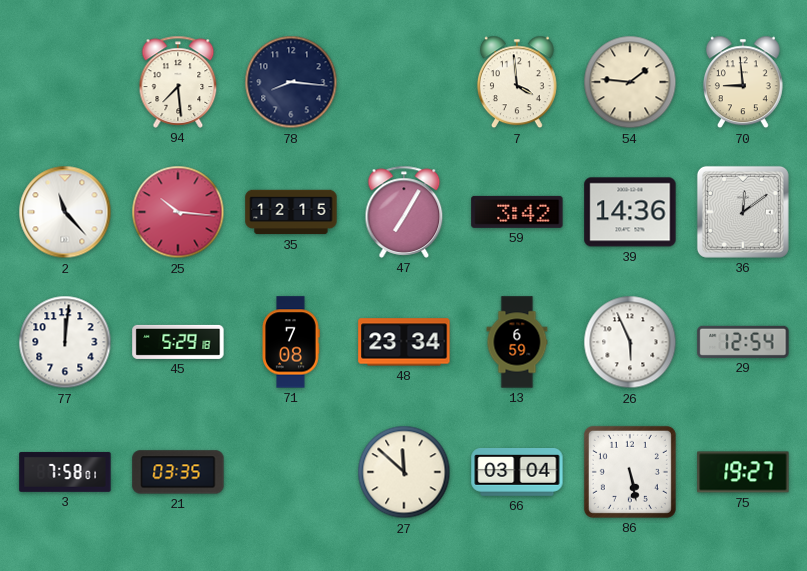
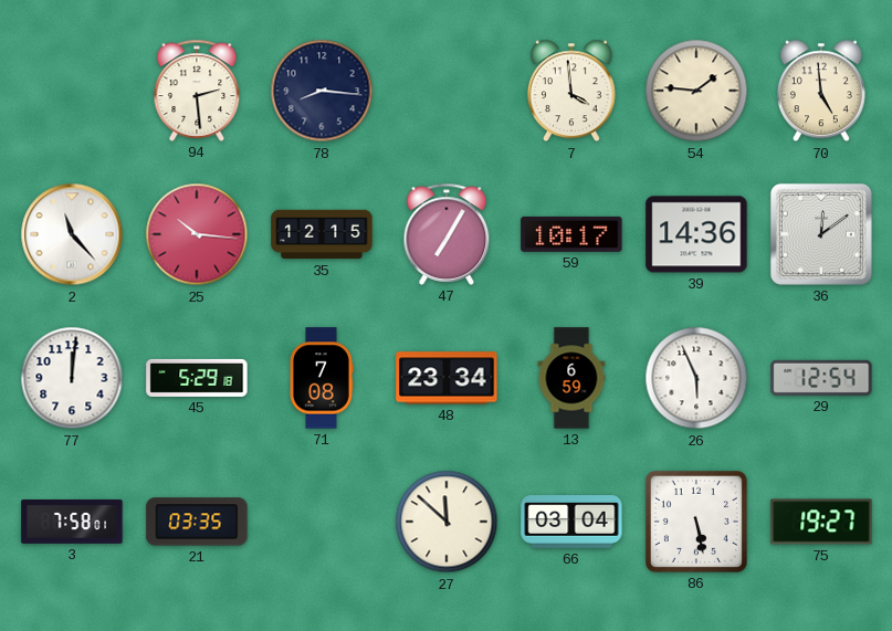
94: 7:29 -> 2:29
70: 8:59 -> 4:59
59: 3:42 -> 10:17
